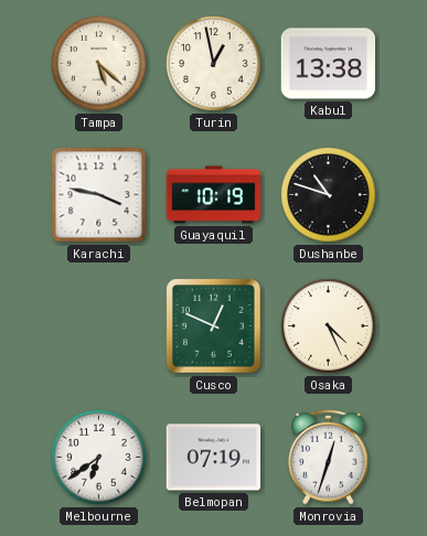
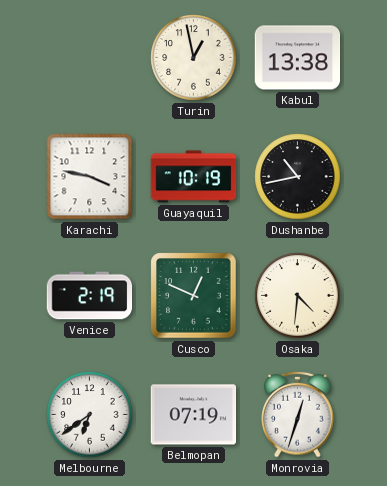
Tampa: 5:22 -> none
Dushanbe: 10:48 -> 10:43
Venice: none -> 2:19
Osaka: 4:26 -> 4:31
